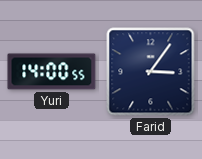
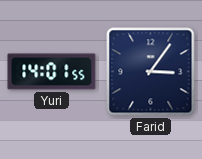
Yuri: 14:00 -> 14:01
